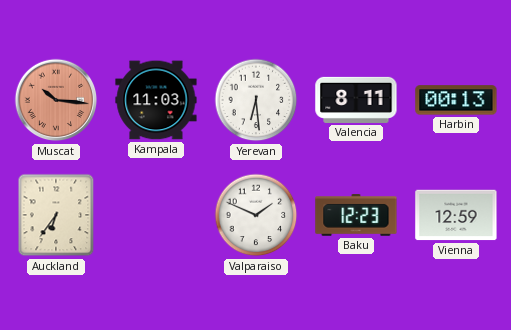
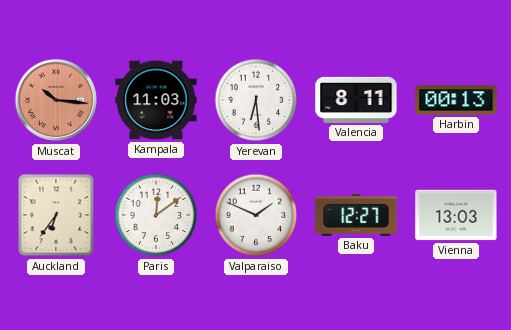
Paris: none -> 12:09
Baku: 12:23 -> 12:27
Vienna: 12:59 -> 13:03
